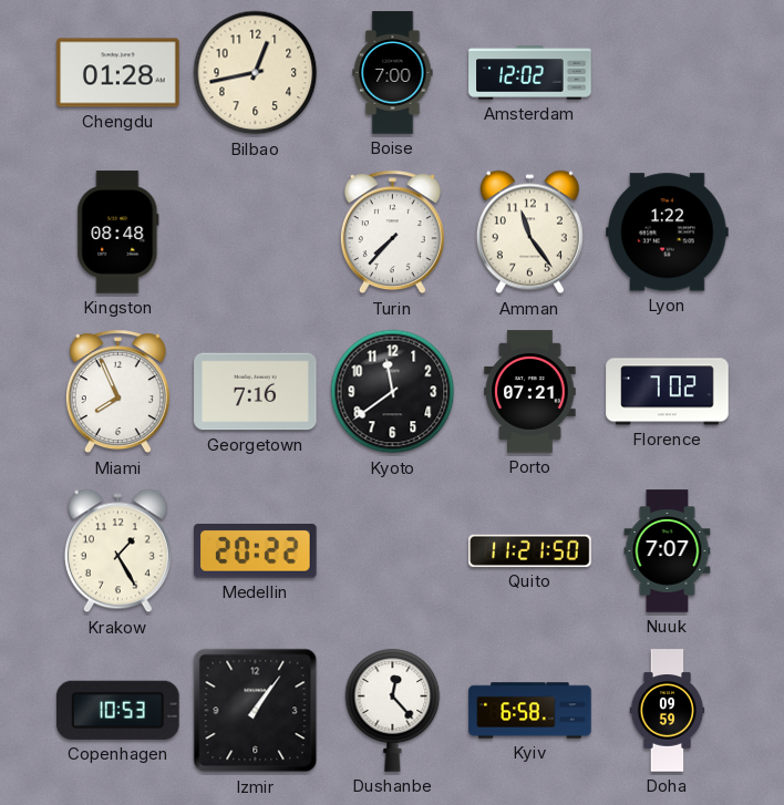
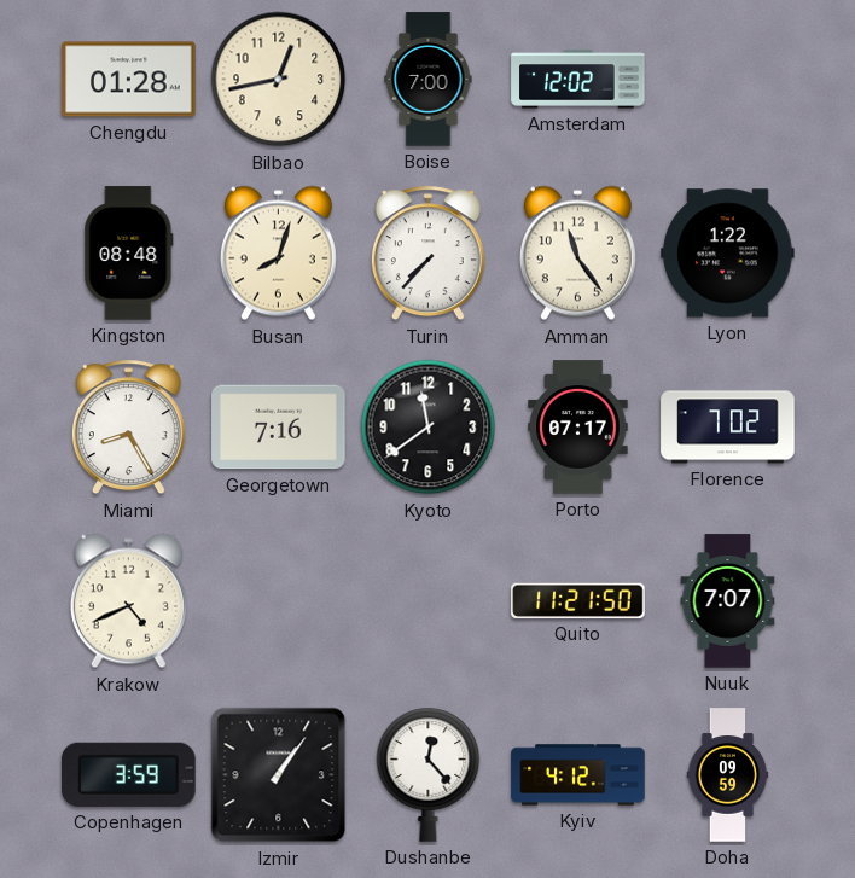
Busan: none -> 8:03
Miami: 7:56 -> 8:25
Porto: 07:21 -> 07:17
Krakow: 1:25 -> 4:41
Medellin: 20:22 -> none
Copenhagen: 10:53 -> 3:59
Kyiv: 6:58 -> 4:12
